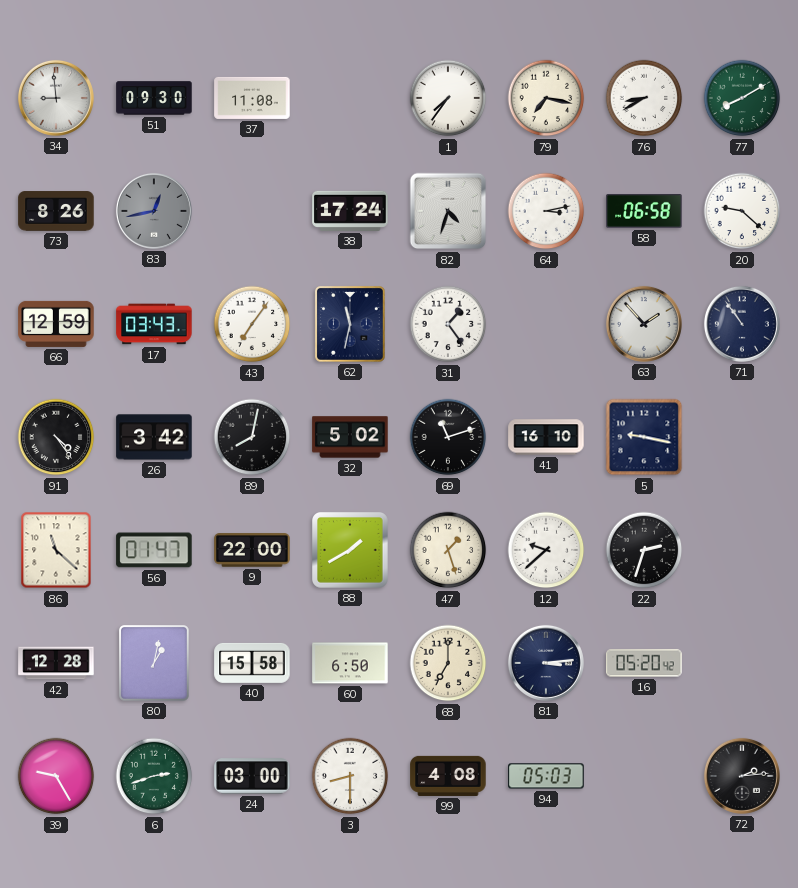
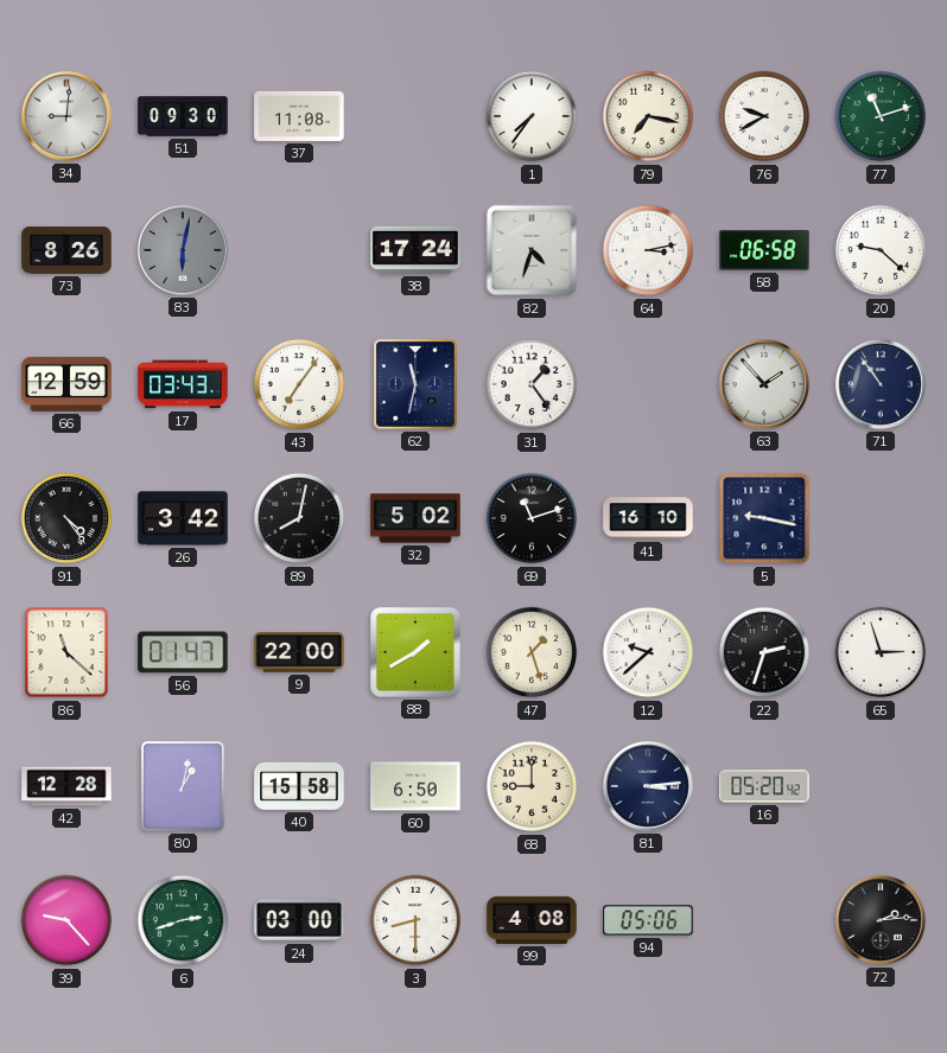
34: 8:59 -> 9:01
76: 8:40 -> 9:40
77: 8:10 -> 11:12
83: 12:43 -> 6:02
65: none -> 2:57
68: 7:00 -> 9:00
39: 9:25 -> 9:23
94: 05:03 -> 05:06
